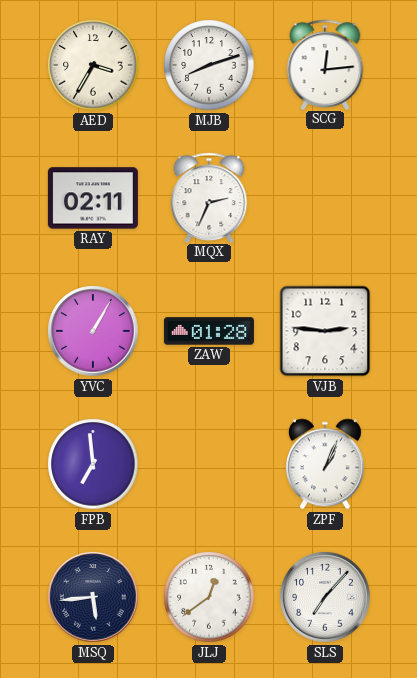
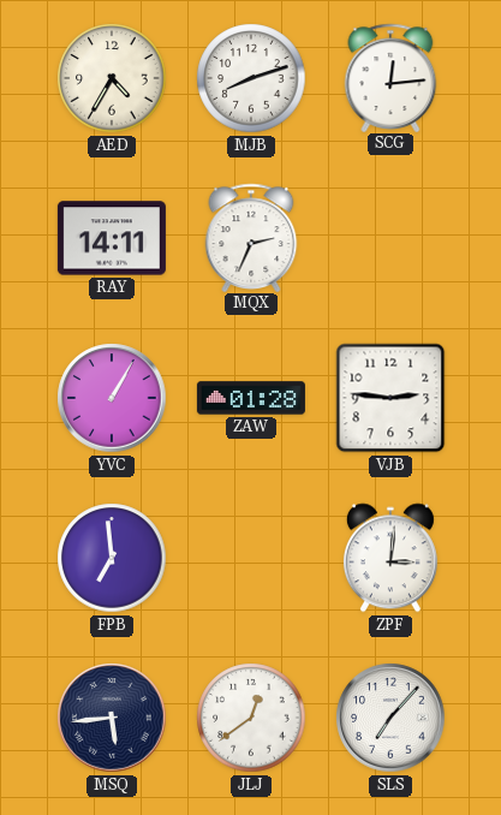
AED: 3:35 -> 4:35
RAY: 02:11 -> 14:11
ZPF: 1:04 -> 3:01
